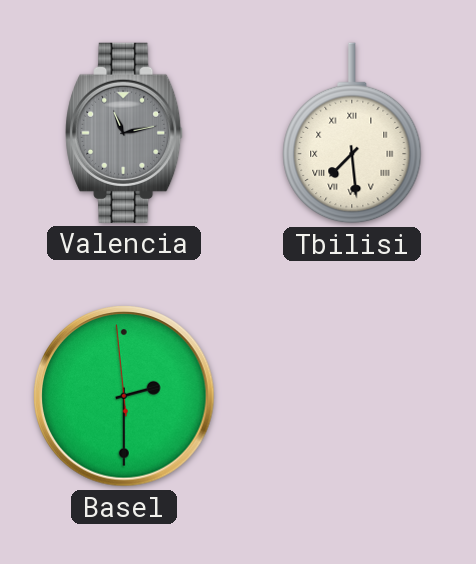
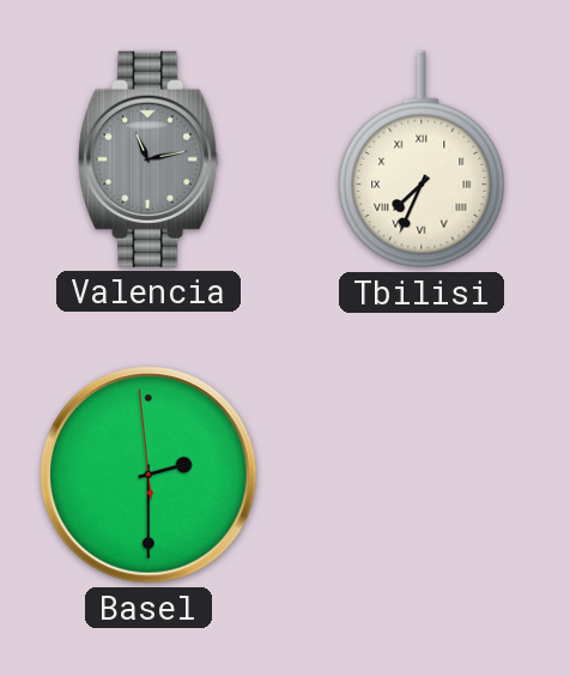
Tbilisi: 7:29 -> 7:34
